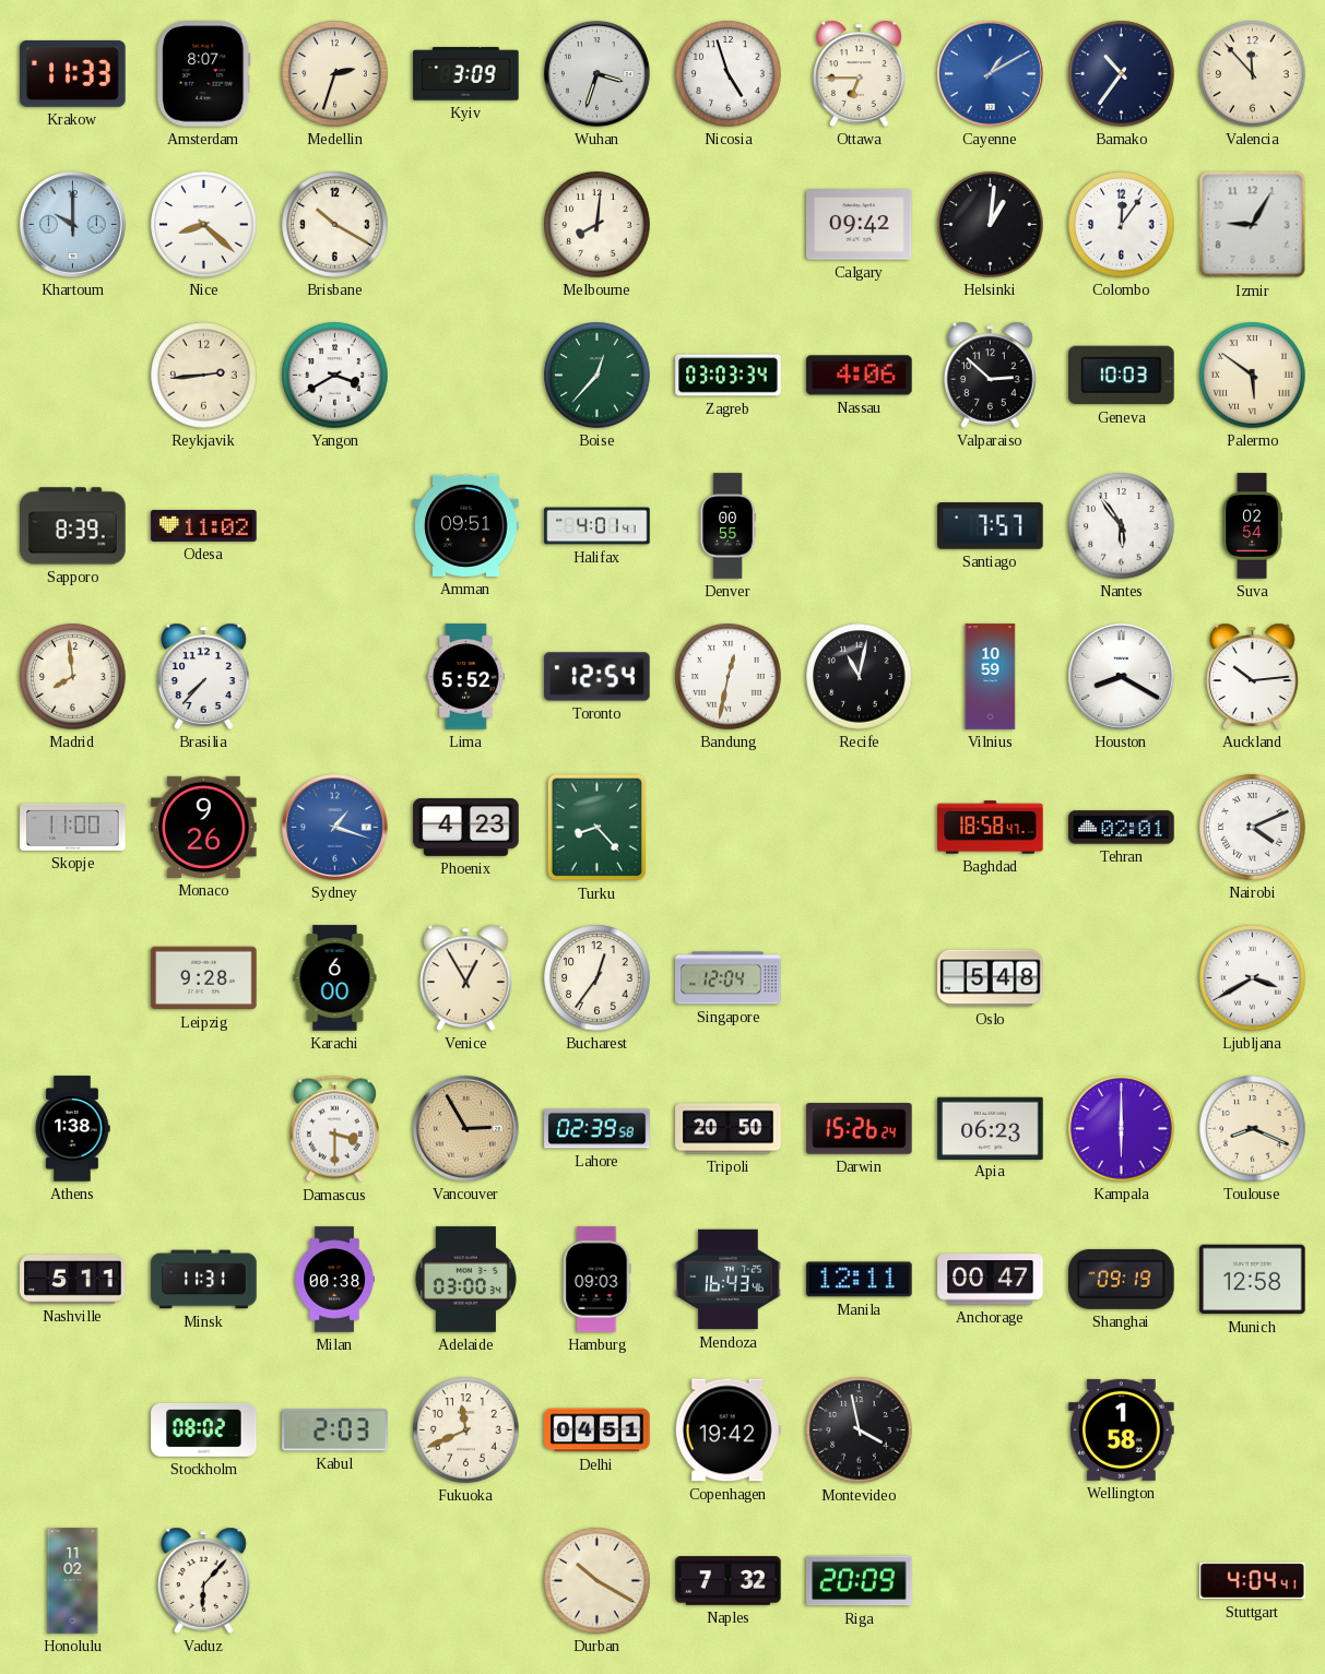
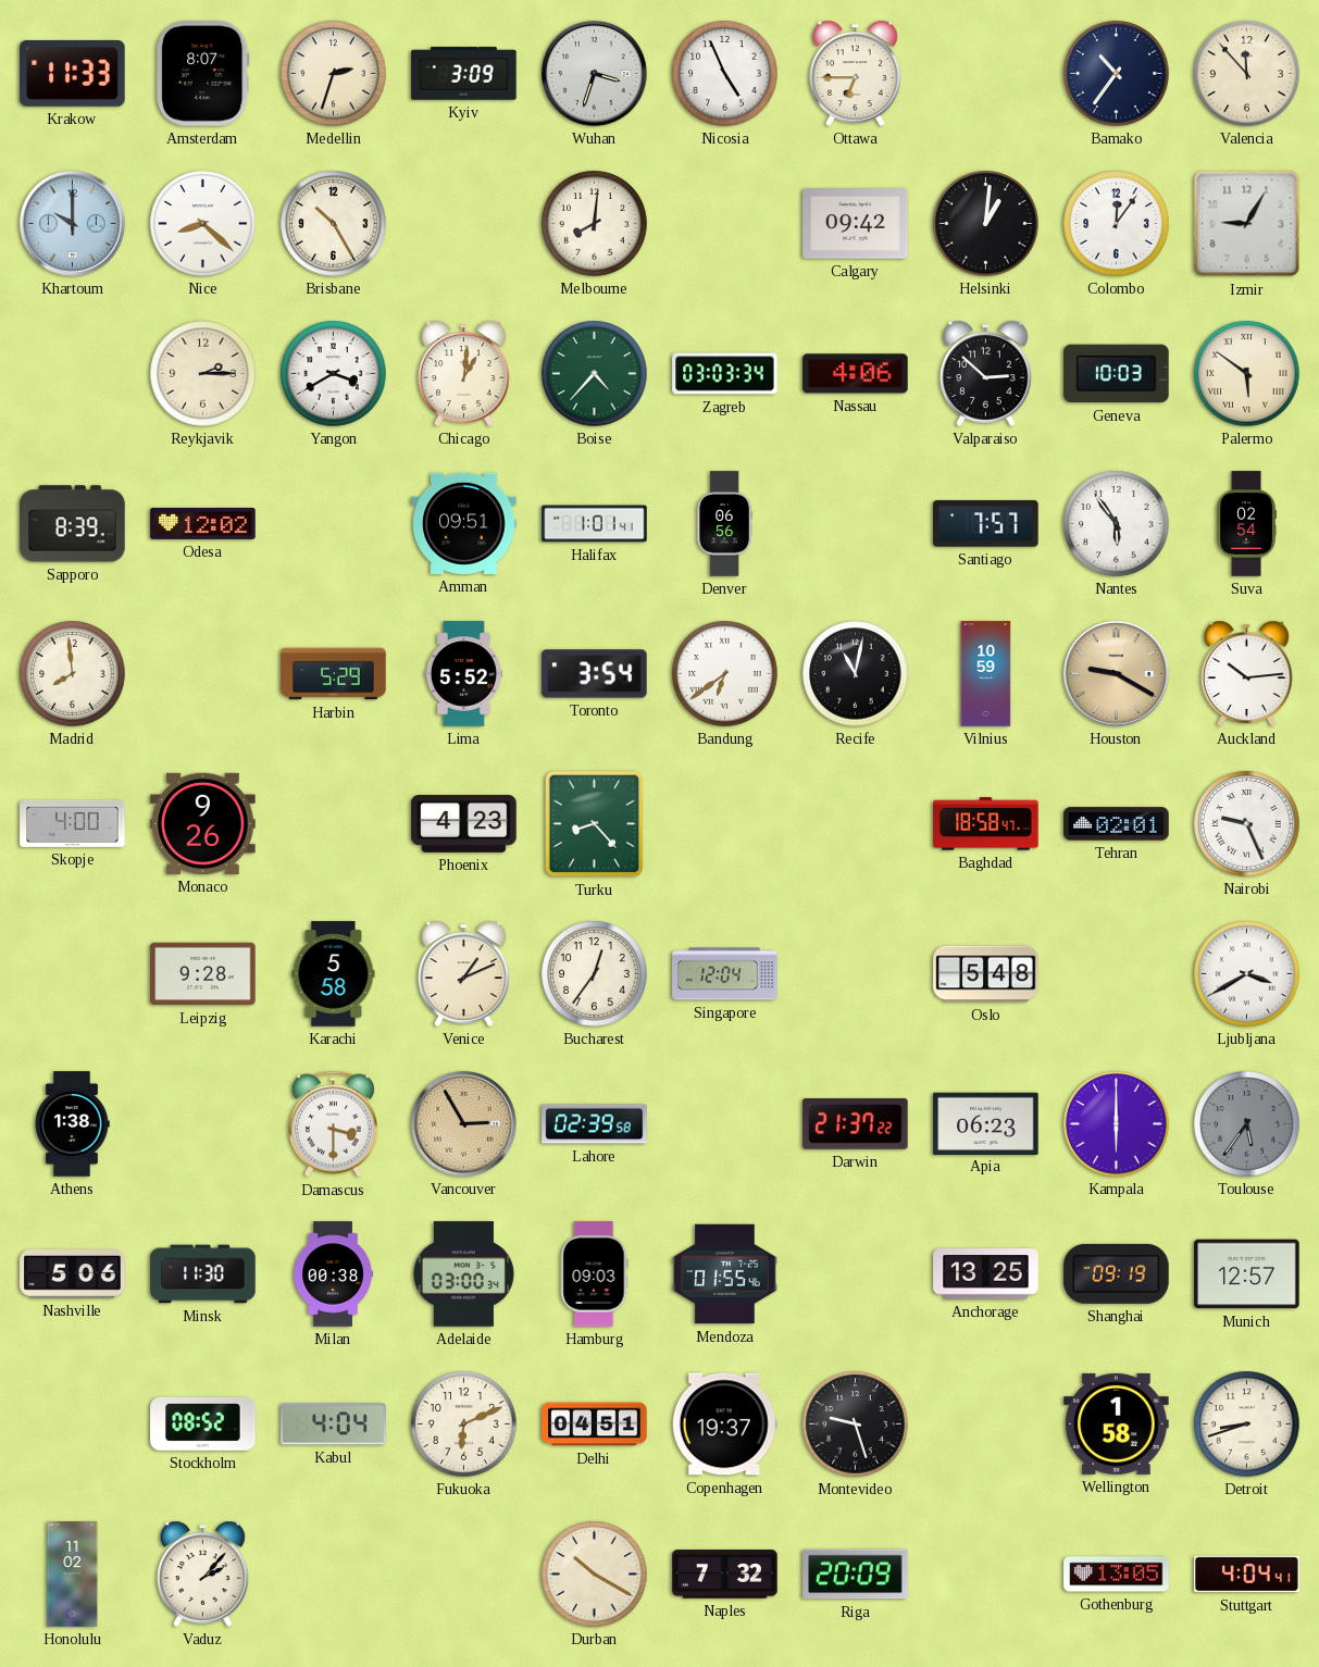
Nicosia: 4:57 -> 4:56
Cayenne: 1:10 -> none
Brisbane: 10:20 -> 10:25
Reykjavik: 2:44 -> 2:15
Chicago: none -> 1:01
Boise: 12:37 -> 4:37
Odesa: 11:02 -> 12:02
Halifax: 4:01 -> 1:01
Denver: 00:55 -> 06:56
Brasilia: 7:37 -> none
Harbin: none -> 5:29
Toronto: 12:54 -> 3:54
Bandung: 12:32 -> 6:39
Houston: 8:20 -> 9:20
Houston dial: white -> champagne
Skopje: 11:00 -> 4:00
Sydney: 1:18 -> none
Nairobi: 4:11 -> 9:26
Karachi: 6:00 -> 5:58
Venice: 12:55 -> 1:11
Tripoli: 20:50 -> none
Darwin: 15:26 -> 21:37
Toulouse: 8:19 -> 5:36
Toulouse dial: cream -> grey
Nashville: 5:11 -> 5:06
Minsk: 11:31 -> 11:30
Mendoza: 16:43 -> 01:55
Manila: 12:11 -> none
Anchorage: 00:47 -> 13:25
Munich: 12:58 -> 12:57
Stockholm: 08:02 -> 08:52
Kabul: 2:03 -> 4:04
Fukuoka: 11:41 -> 6:11
Copenhagen: 19:42 -> 19:37
Montevideo: 3:58 -> 9:27
Detroit: none -> 8:42
Vaduz: 6:07 -> 2:07
Gothenburg: none -> 13:05
